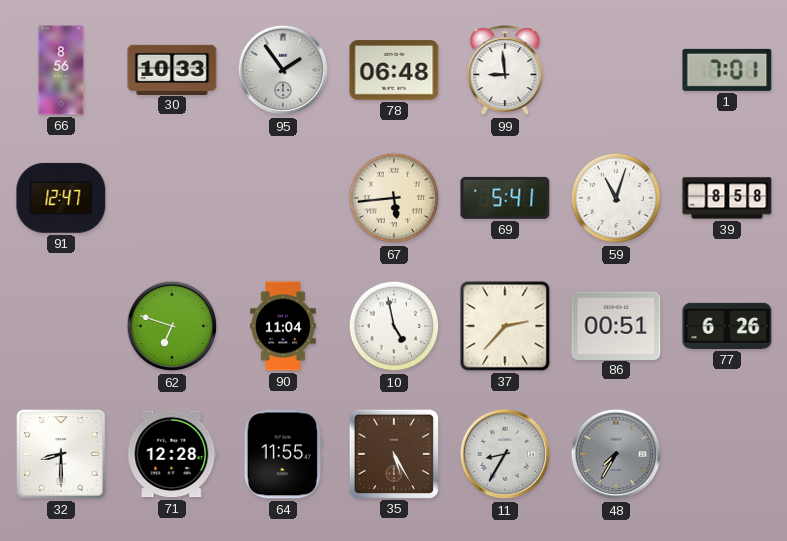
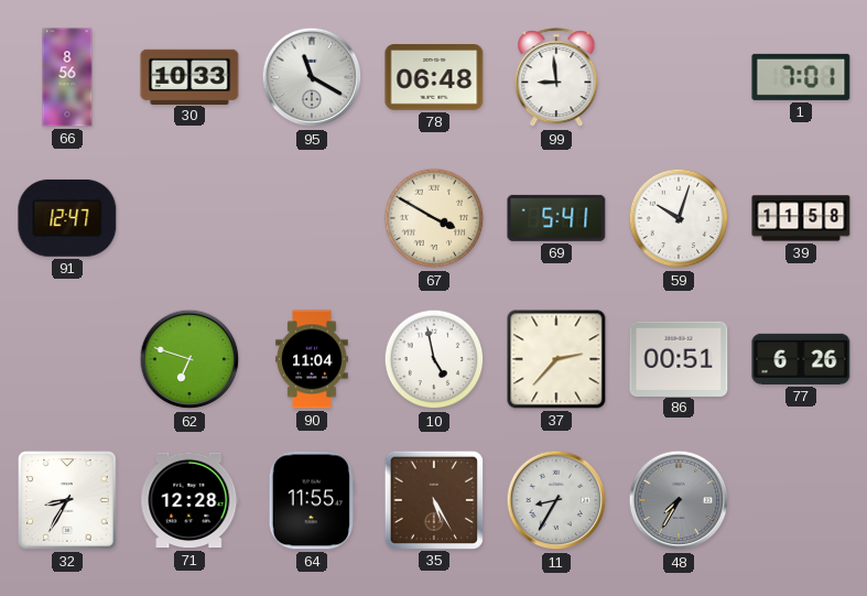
95: 1:54 -> 11:20
67: 5:44 -> 3:50
59: 11:03 -> 10:03
39: 8:58 -> 11:58
32: 8:30 -> 8:35
